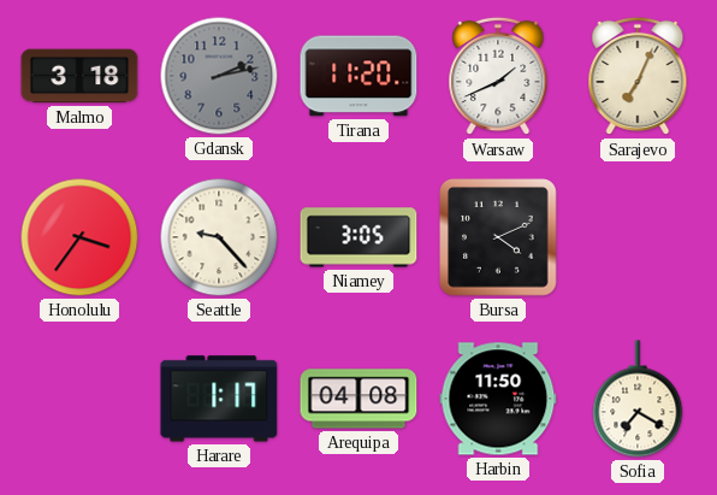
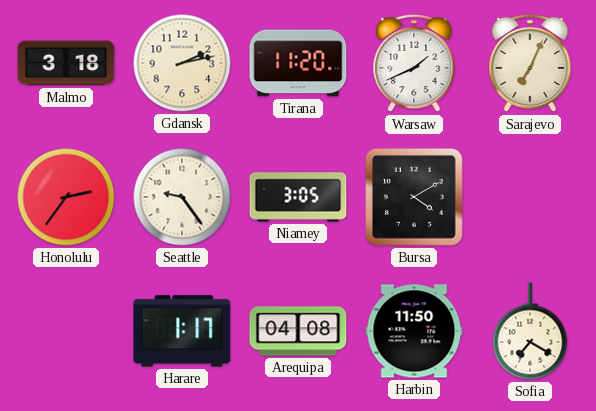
Gdansk dial: grey -> cream
Honolulu: 3:36 -> 2:36
Seattle: 9:23 -> 9:24
Bursa: 4:11 -> 4:10
